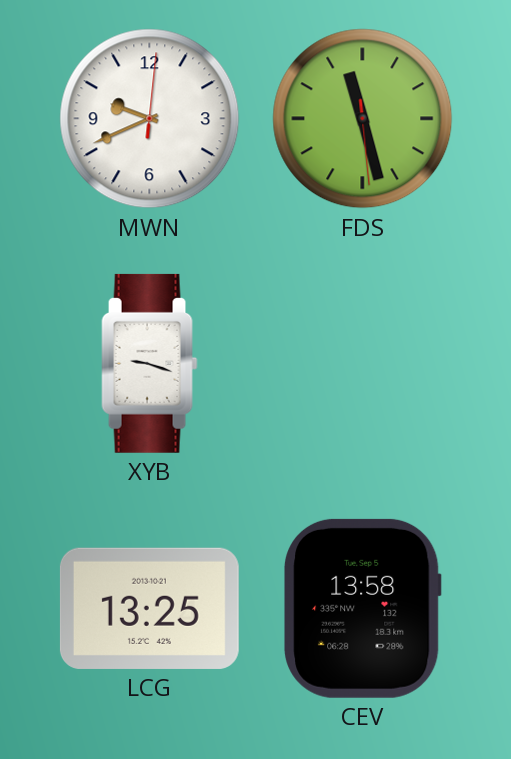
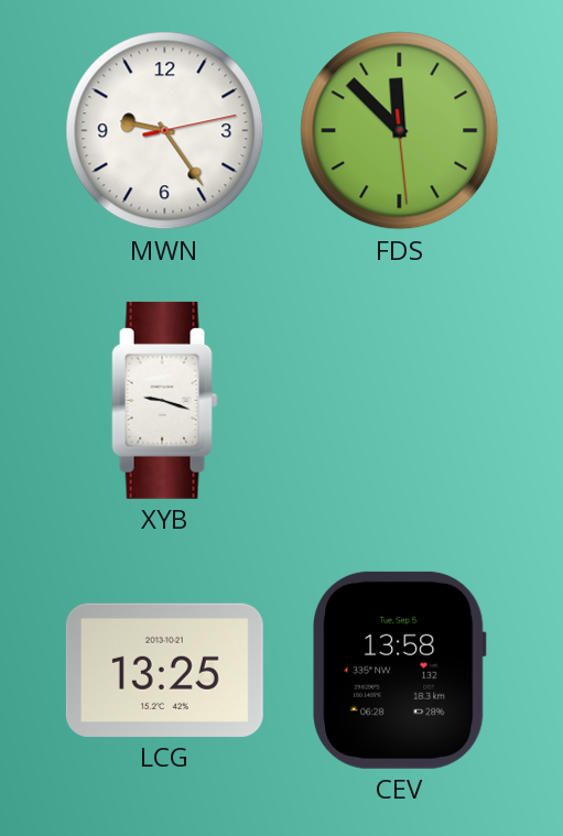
MWN: 9:41 -> 9:24
FDS: 11:27 -> 11:52
